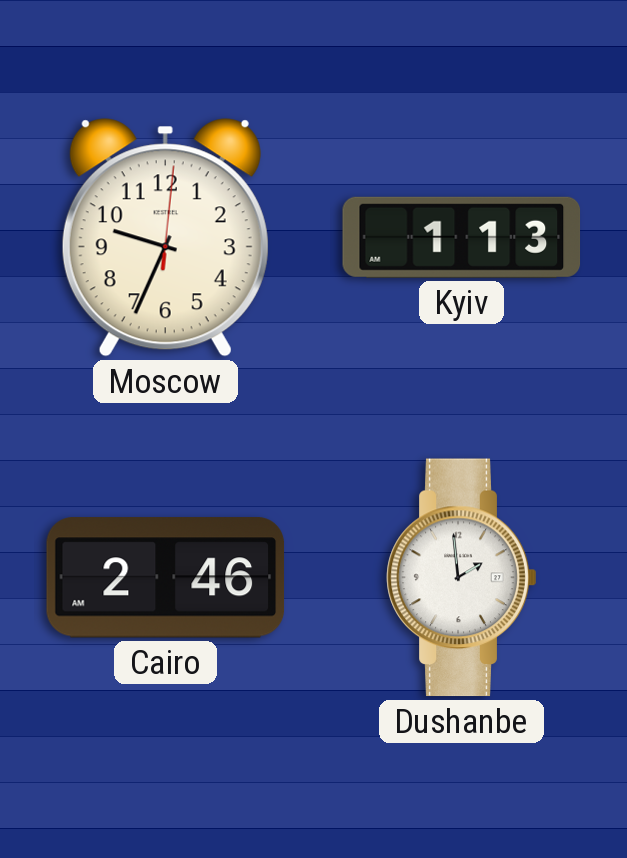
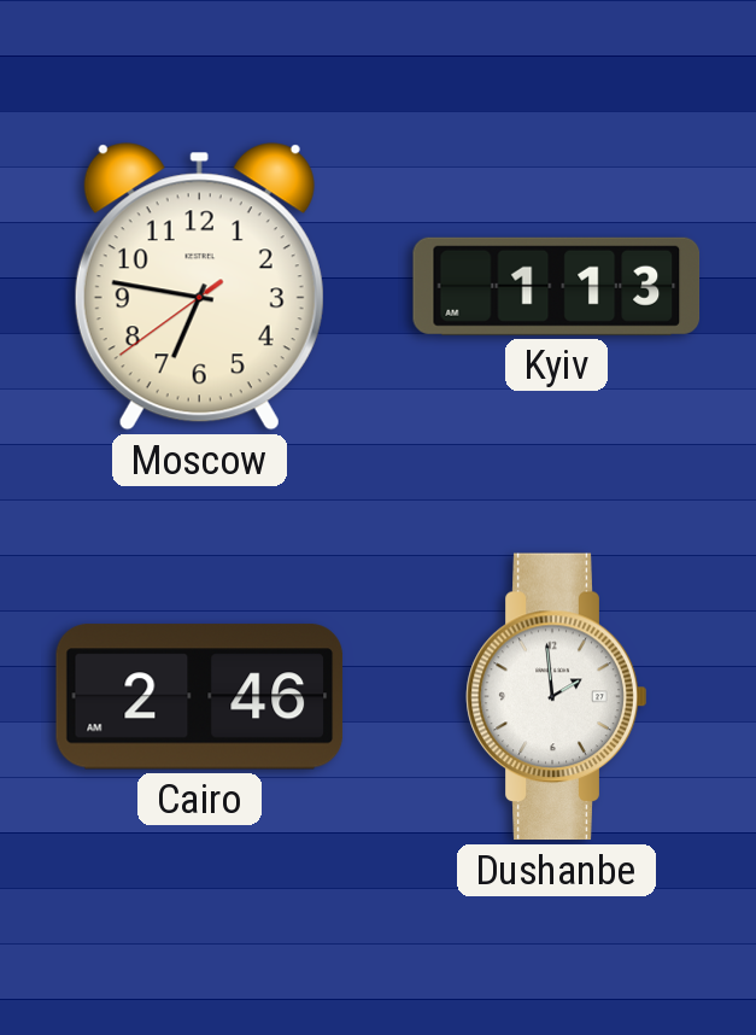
Moscow: 9:34 -> 6:46
